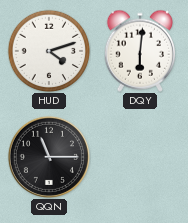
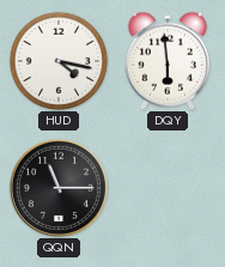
HUD: 4:12 -> 4:17
DQY: 6:01 -> 5:59
